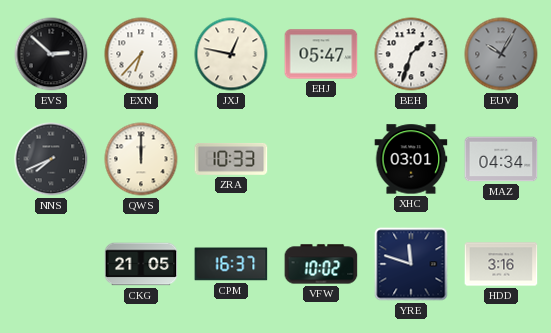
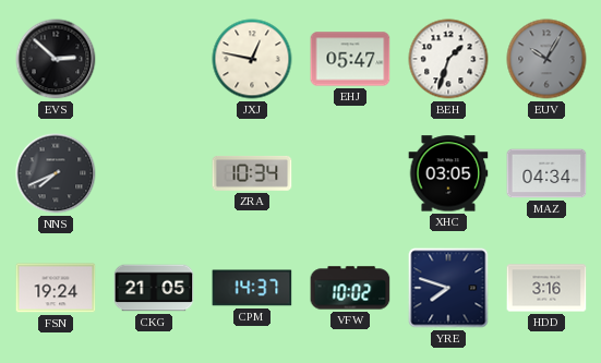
EXN: 6:37 -> none
QWS: 12:00 -> none
ZRA: 10:33 -> 10:34
XHC: 03:01 -> 03:05
FSN: none -> 19:24
CPM: 16:37 -> 14:37
YRE: 11:48 -> 7:48
